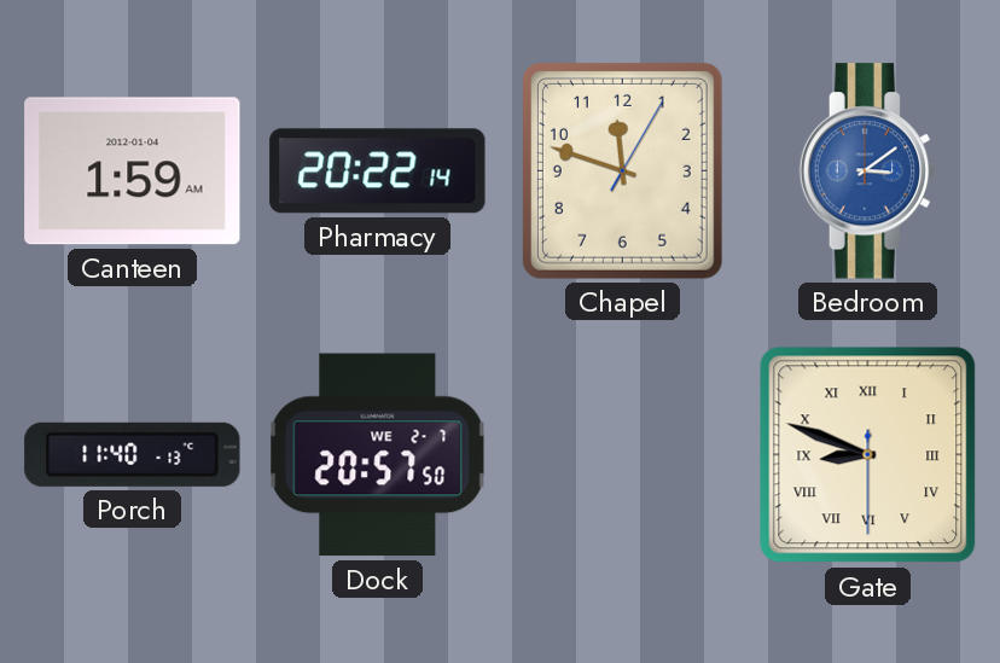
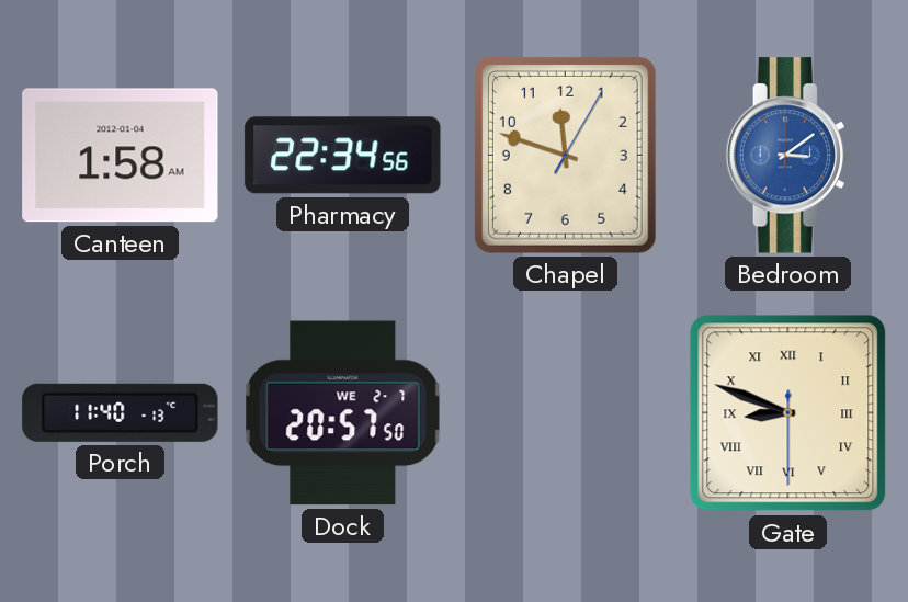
Canteen: 1:59 -> 1:58
Pharmacy: 20:22 -> 22:34
